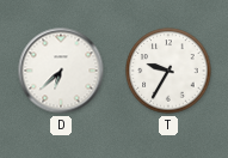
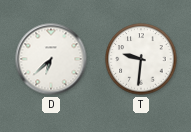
T: 9:35 -> 9:31
